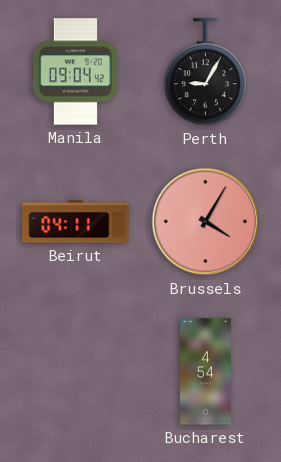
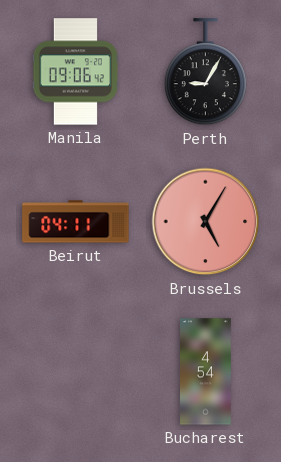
Manila: 09:04 -> 09:06
Brussels: 4:05 -> 5:05
